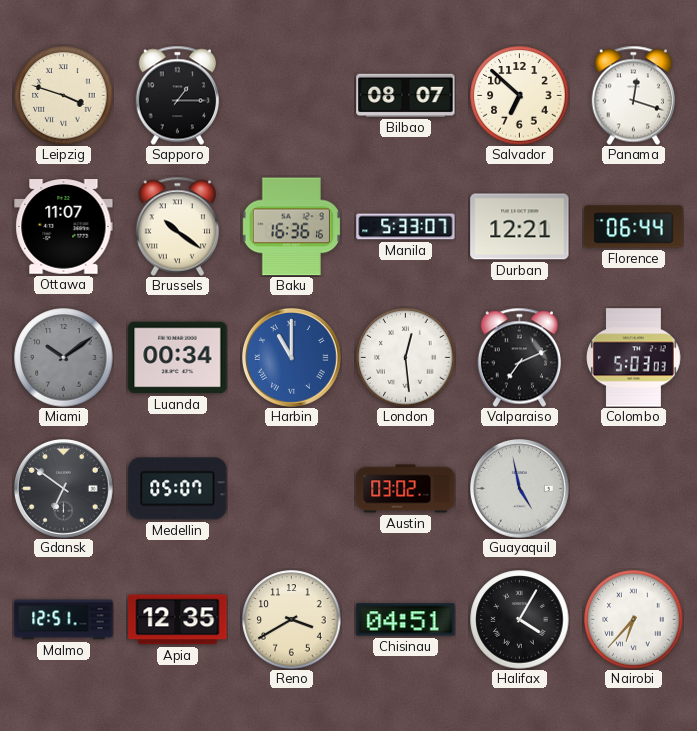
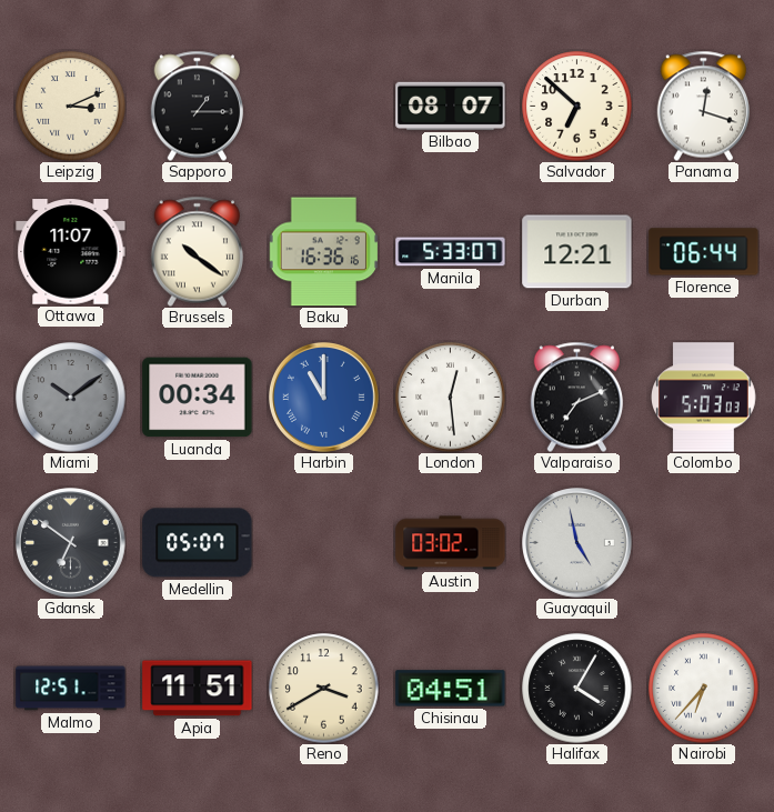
Leipzig: 3:48 -> 3:11
Apia: 12:35 -> 11:51
